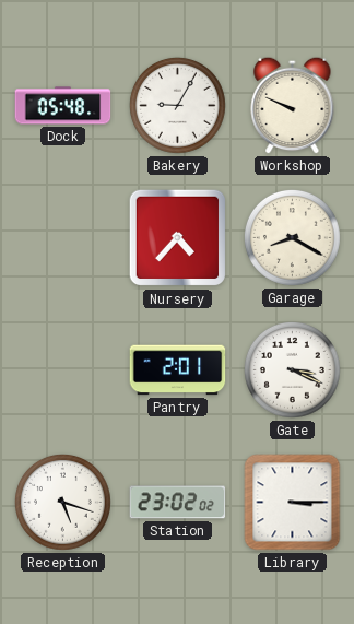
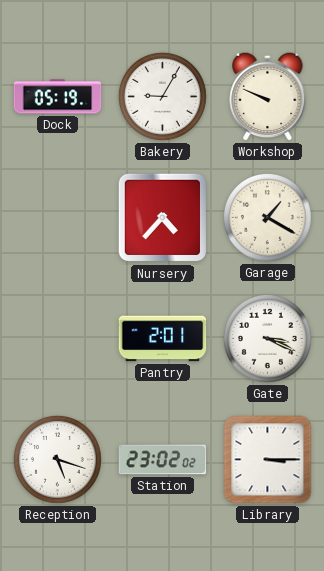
Dock: 05:48 -> 05:19
Garage: 8:20 -> 1:20
